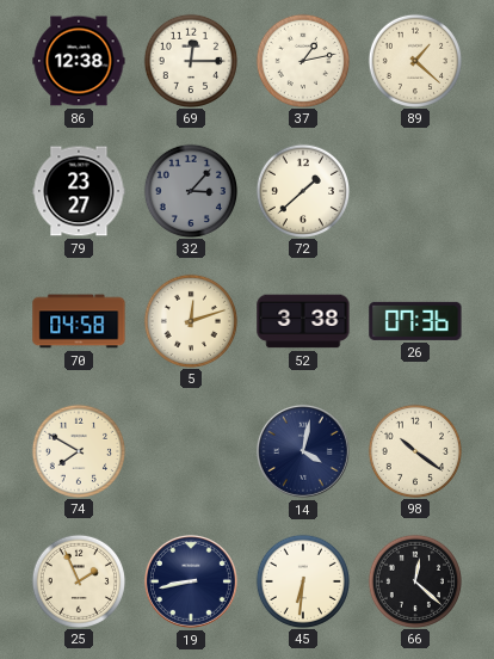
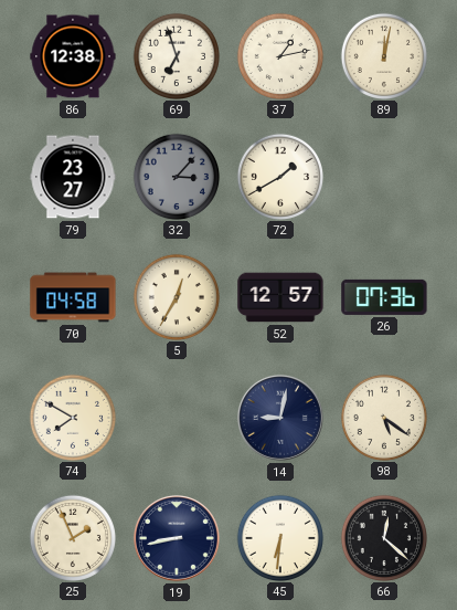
69: 12:15 -> 6:57
89: 1:22 -> 12:02
72: 1:38 -> 1:40
5: 12:12 -> 12:35
52: 3:38 -> 12:57
14: 4:02 -> 9:02
98: 10:21 -> 5:21
